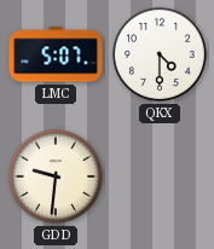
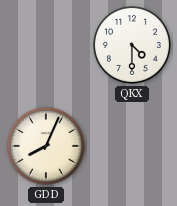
LMC: 5:07 -> none
GDD: 9:31 -> 8:04
